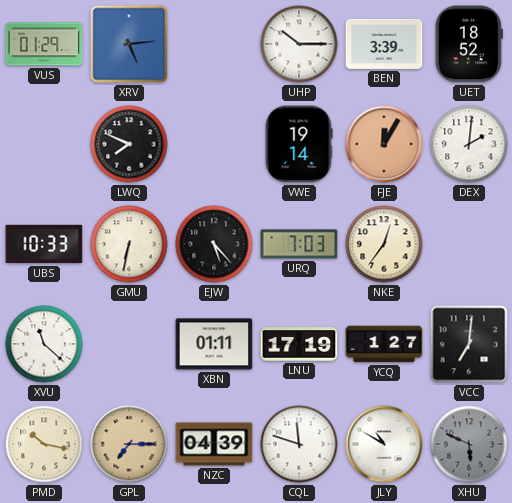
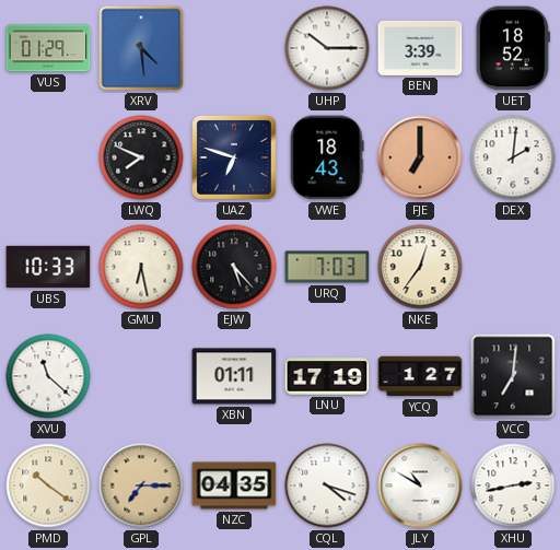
XRV: 5:14 -> 4:29
UAZ: none -> 6:48
VWE: 19:14 -> 18:43
FJE: 12:05 -> 7:00
GMU: 6:32 -> 6:28
PMD: 10:17 -> 10:21
NZC: 04:39 -> 04:35
CQL: 11:48 -> 4:18
XHU: 5:49 -> 2:43
XHU dial: grey -> white
